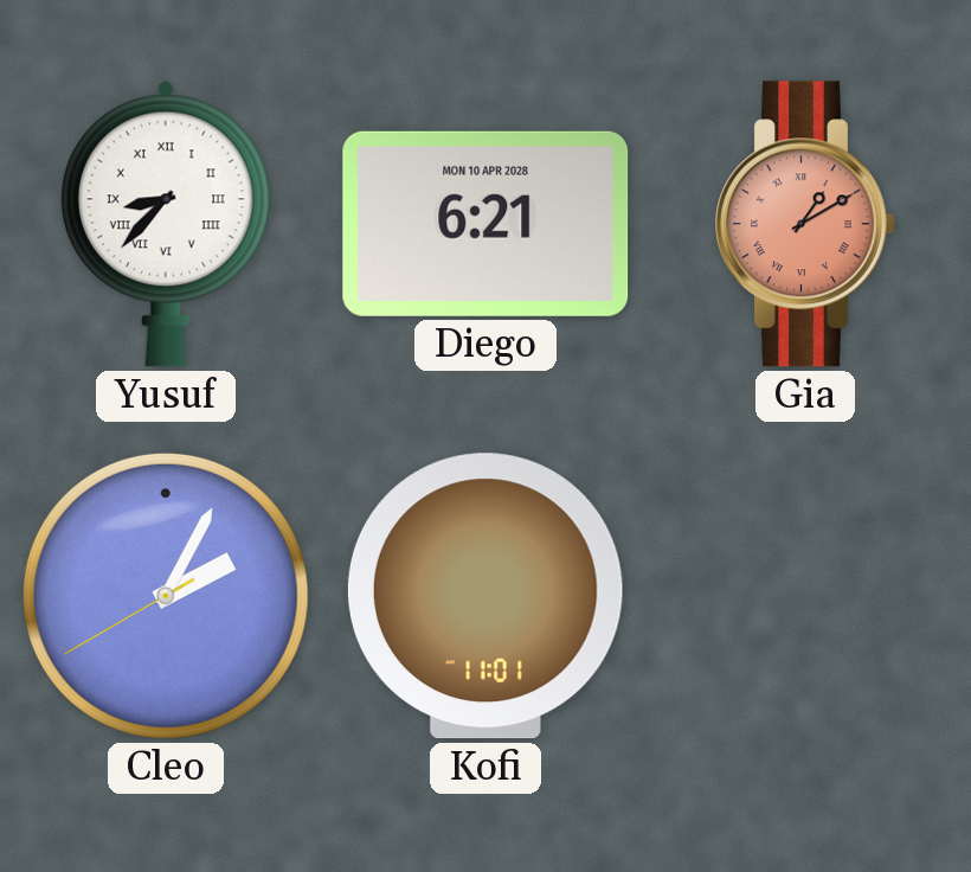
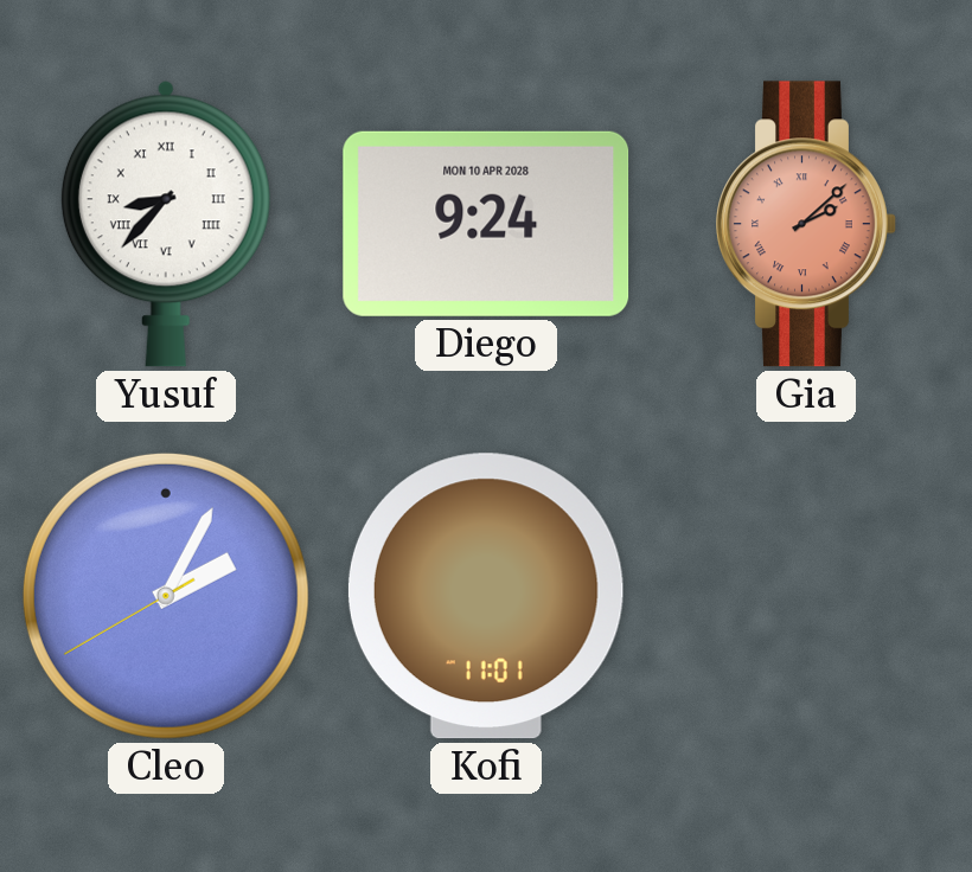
Diego: 6:21 -> 9:24
Gia: 1:10 -> 2:08
